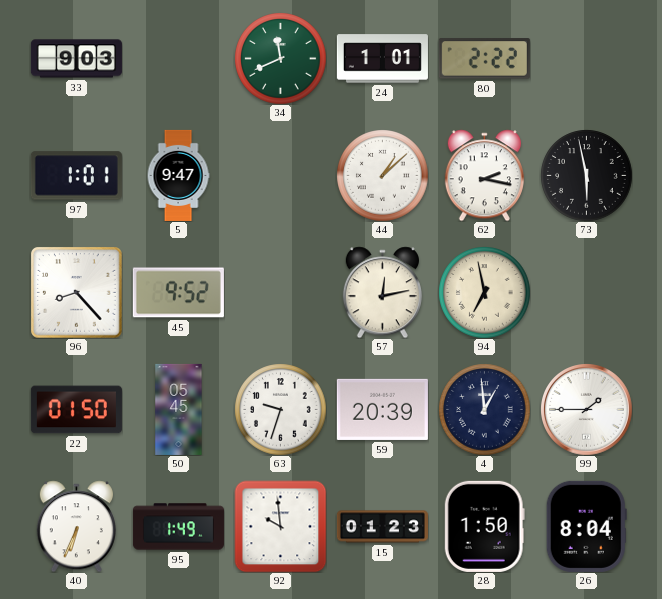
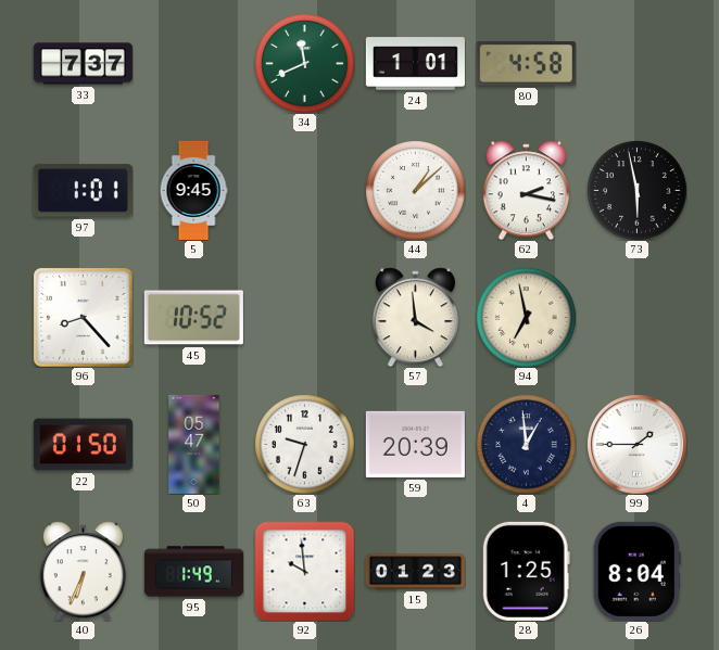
33: 9:03 -> 7:37
80: 2:22 -> 4:58
5: 9:47 -> 9:45
45: 9:52 -> 10:52
57: 12:13 -> 3:59
50: 05:45 -> 05:47
28: 1:50 -> 1:25
